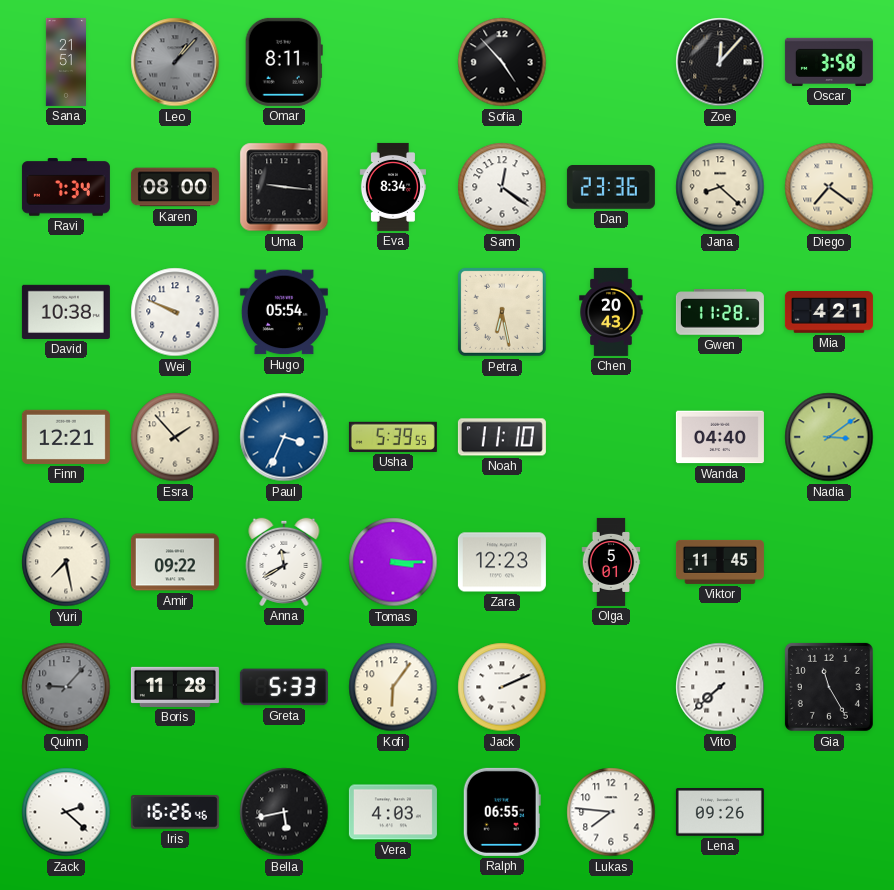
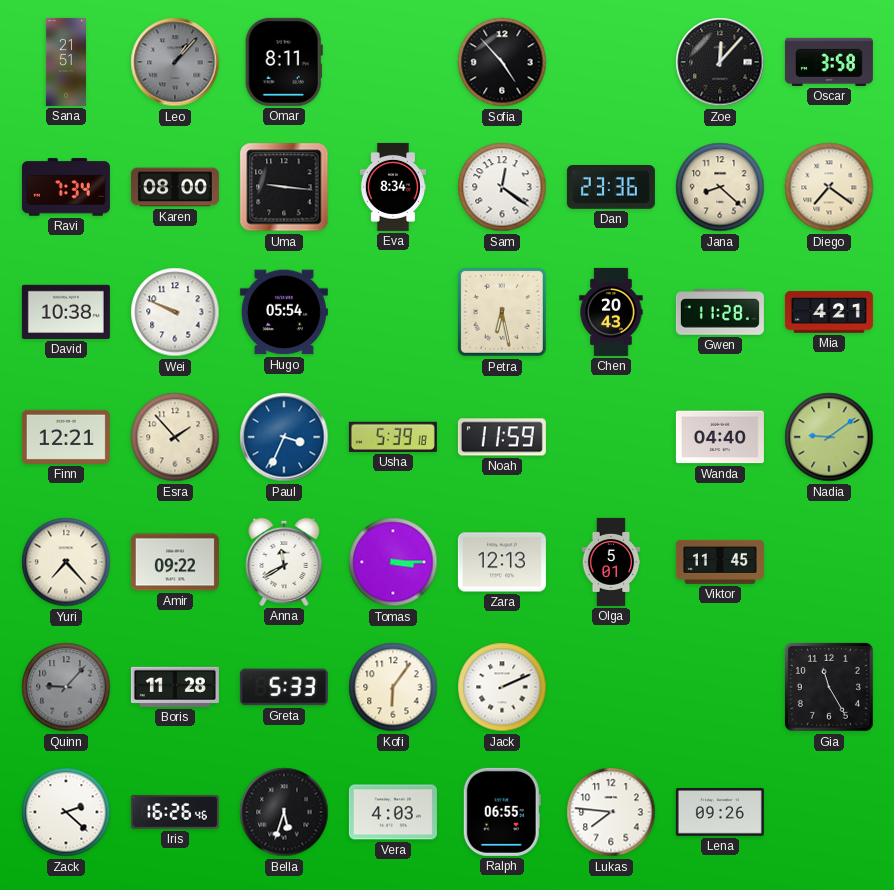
Usha: 5:39:55 -> 5:39:18
Noah: 11:10 -> 11:59
Nadia: 3:09 -> 9:09
Yuri: 7:28 -> 7:23
Zara: 12:23 -> 12:13
Vito: 7:38 -> none
Bella: 5:43 -> 5:33
